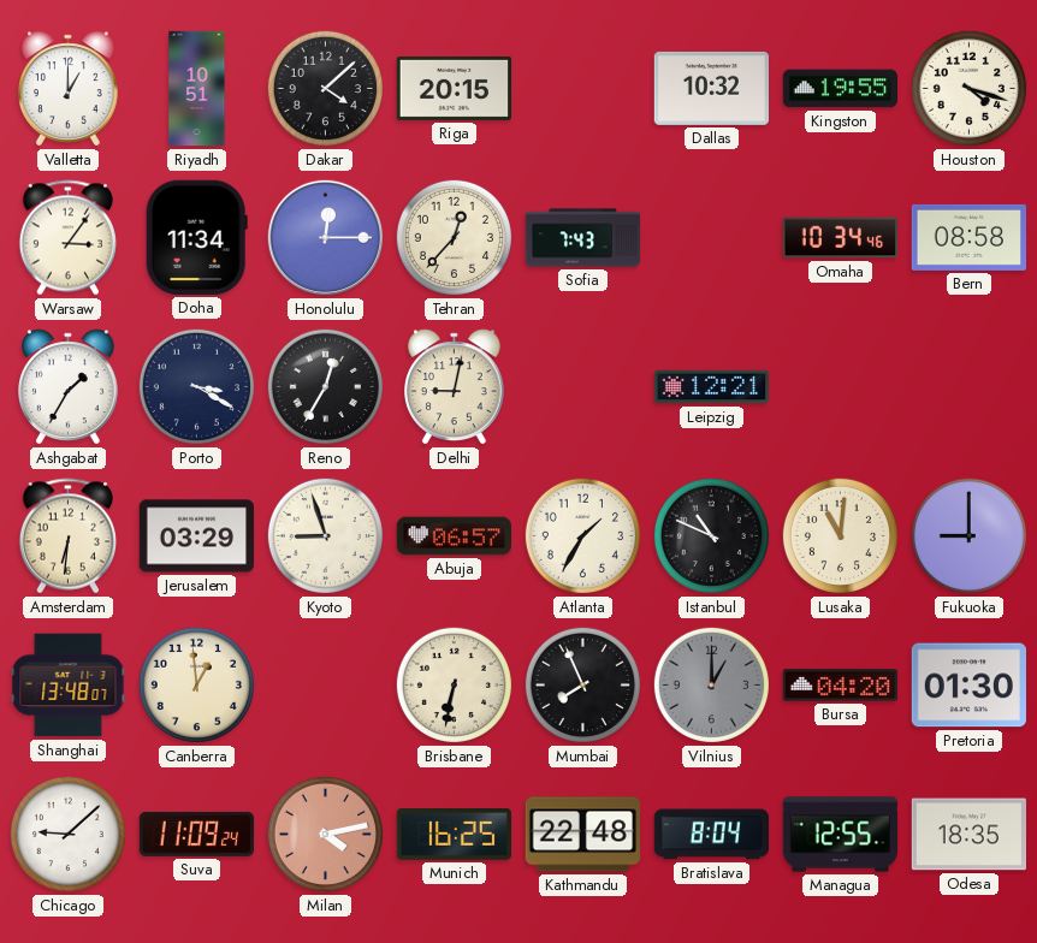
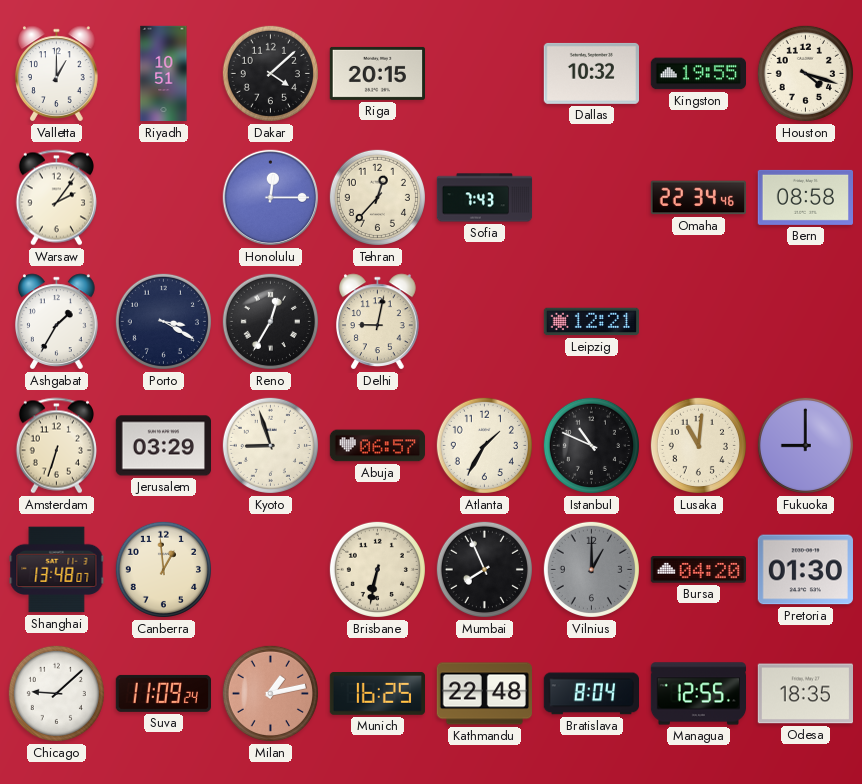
Warsaw: 3:06 -> 2:06
Doha: 11:34 -> none
Omaha: 10:34 -> 22:34
Amsterdam: 6:31 -> 6:33
Milan: 4:13 -> 1:13
